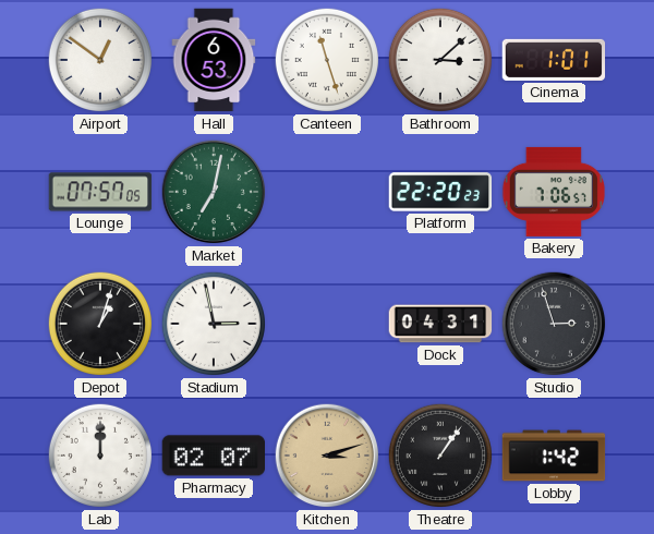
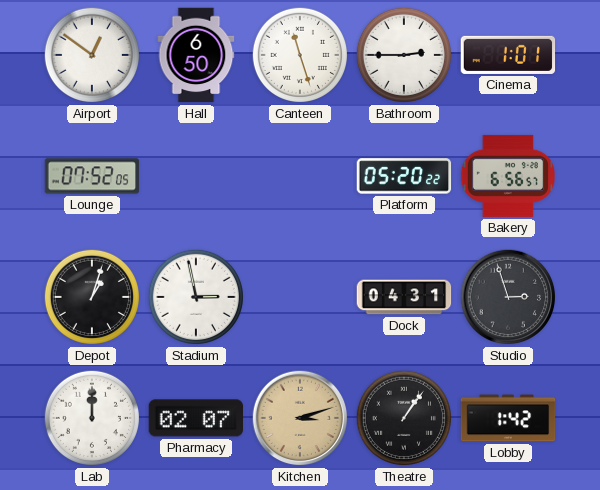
Hall: 6:53 -> 6:50
Bathroom: 3:08 -> 2:45
Lounge: 07:57 -> 07:52
Market: 7:02 -> none
Platform: 22:20 -> 05:20
Bakery: 7:06 -> 6:56
